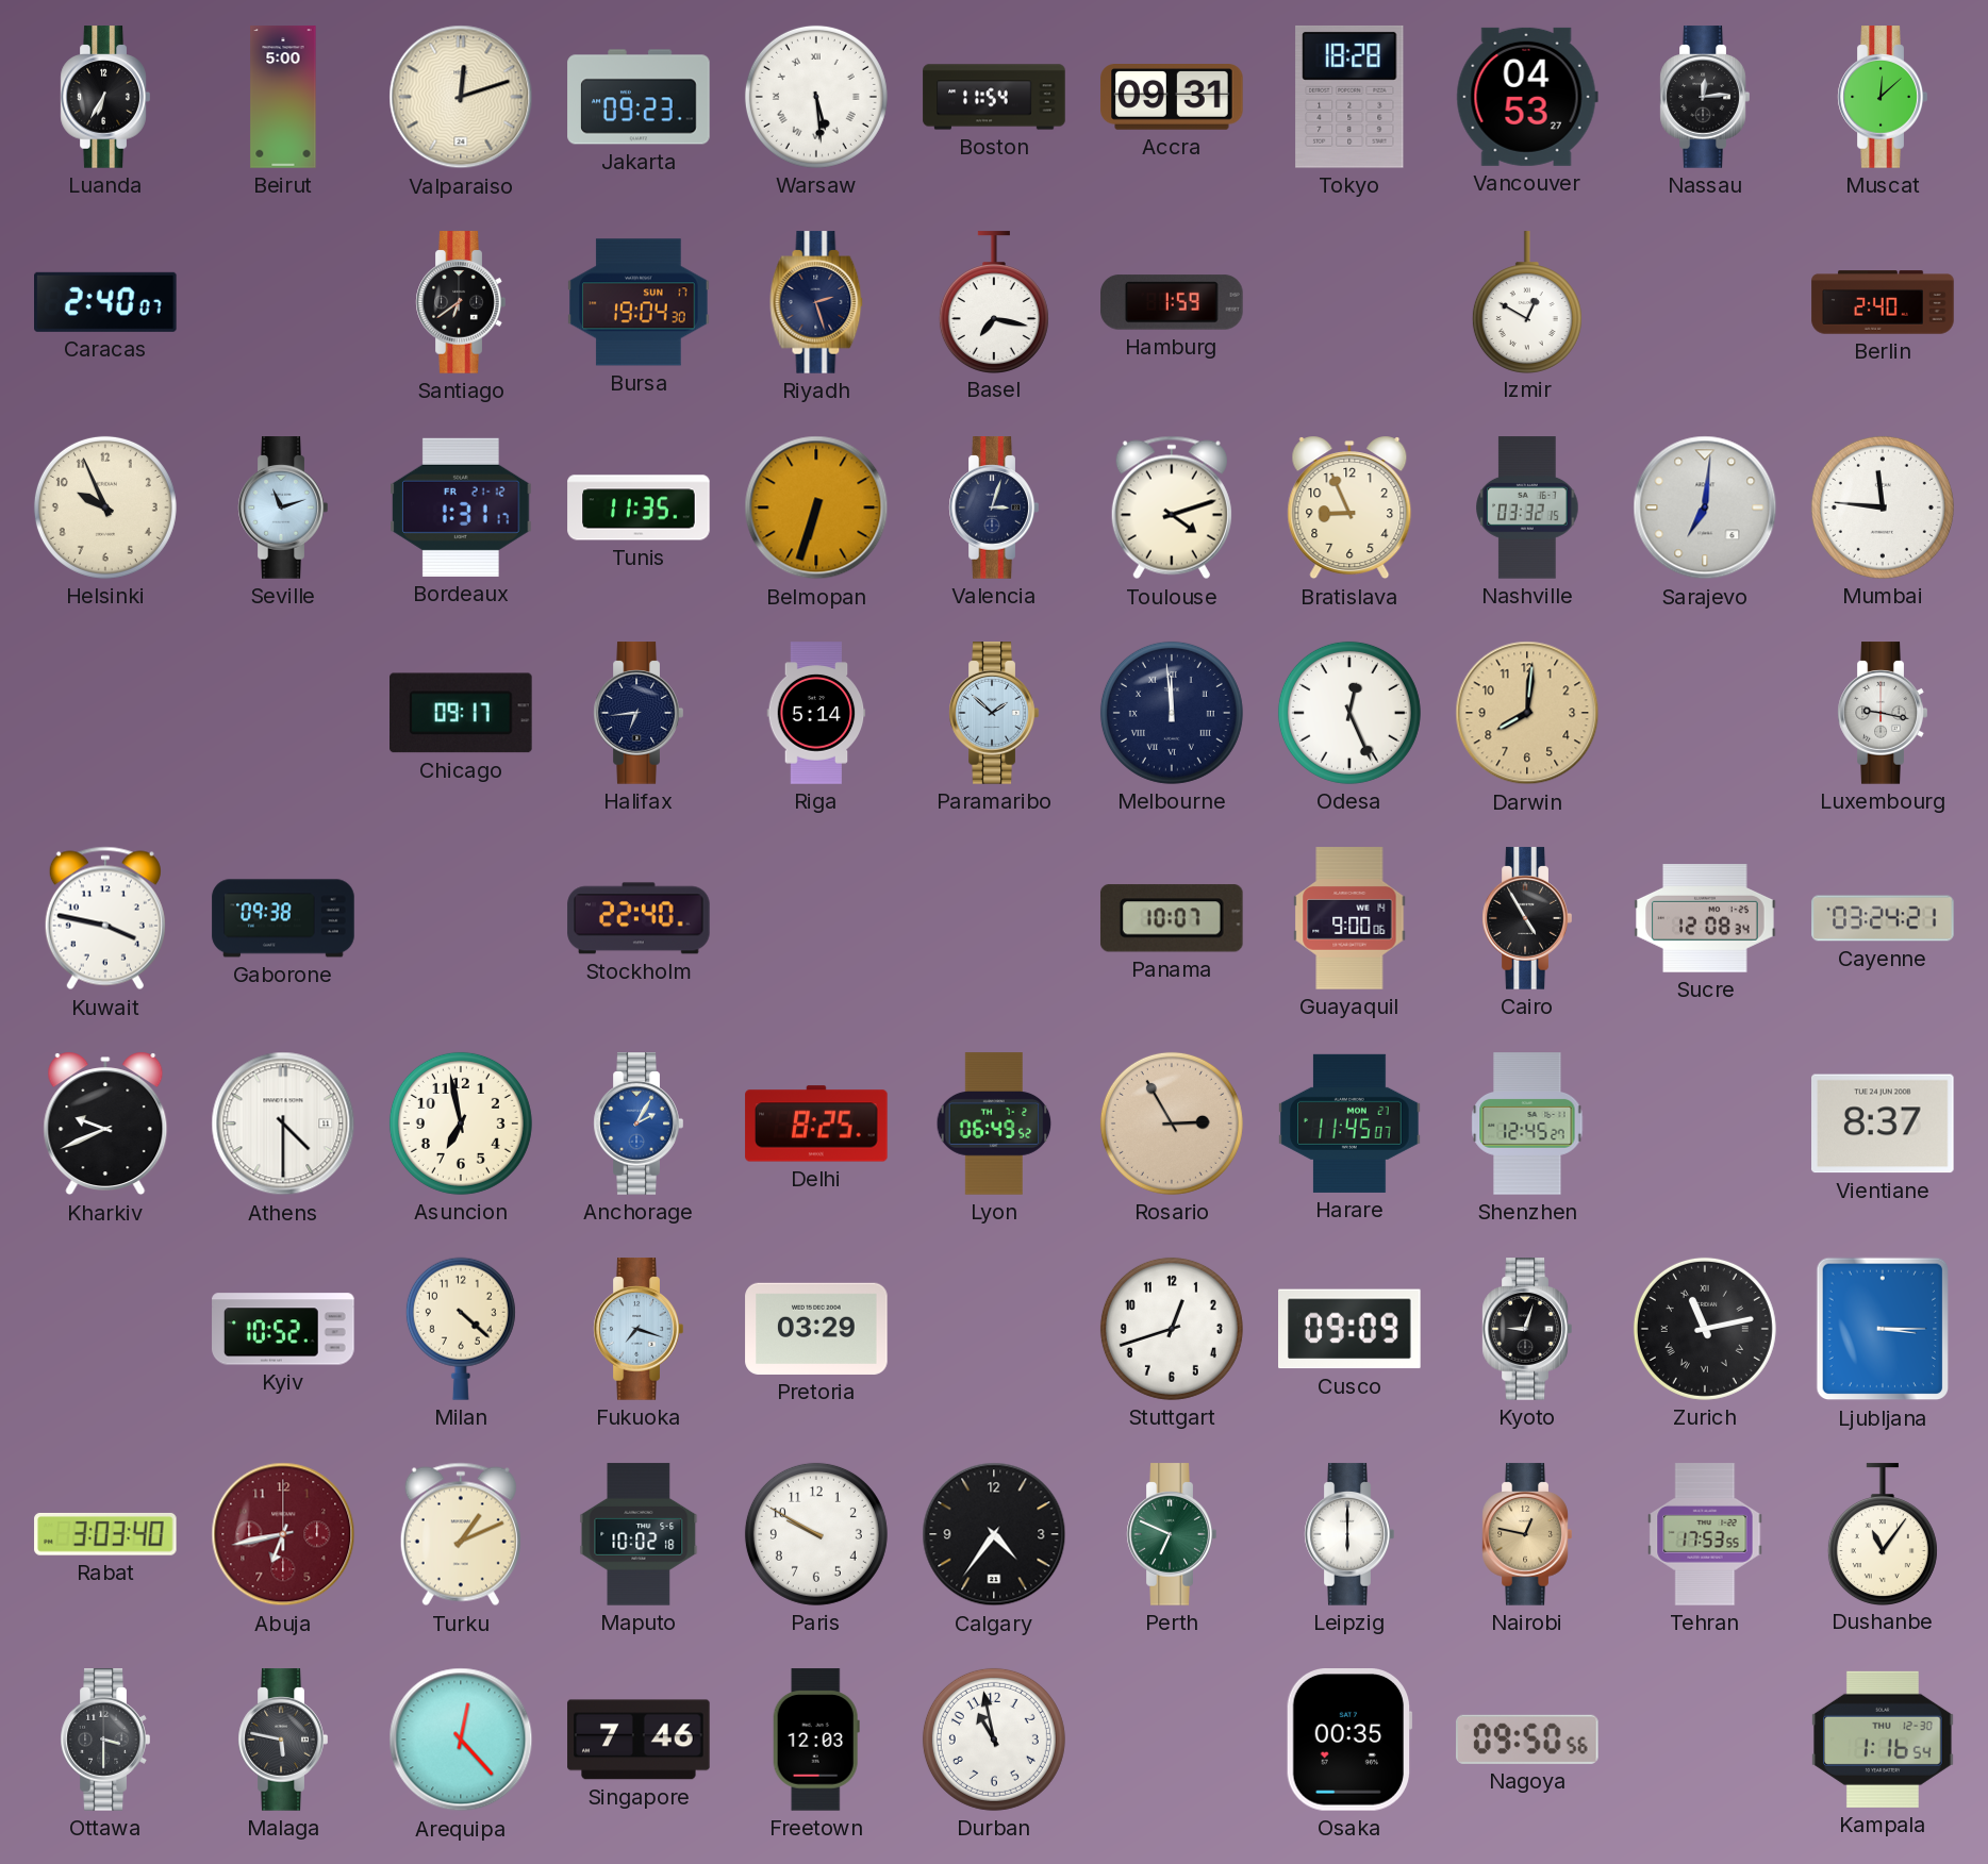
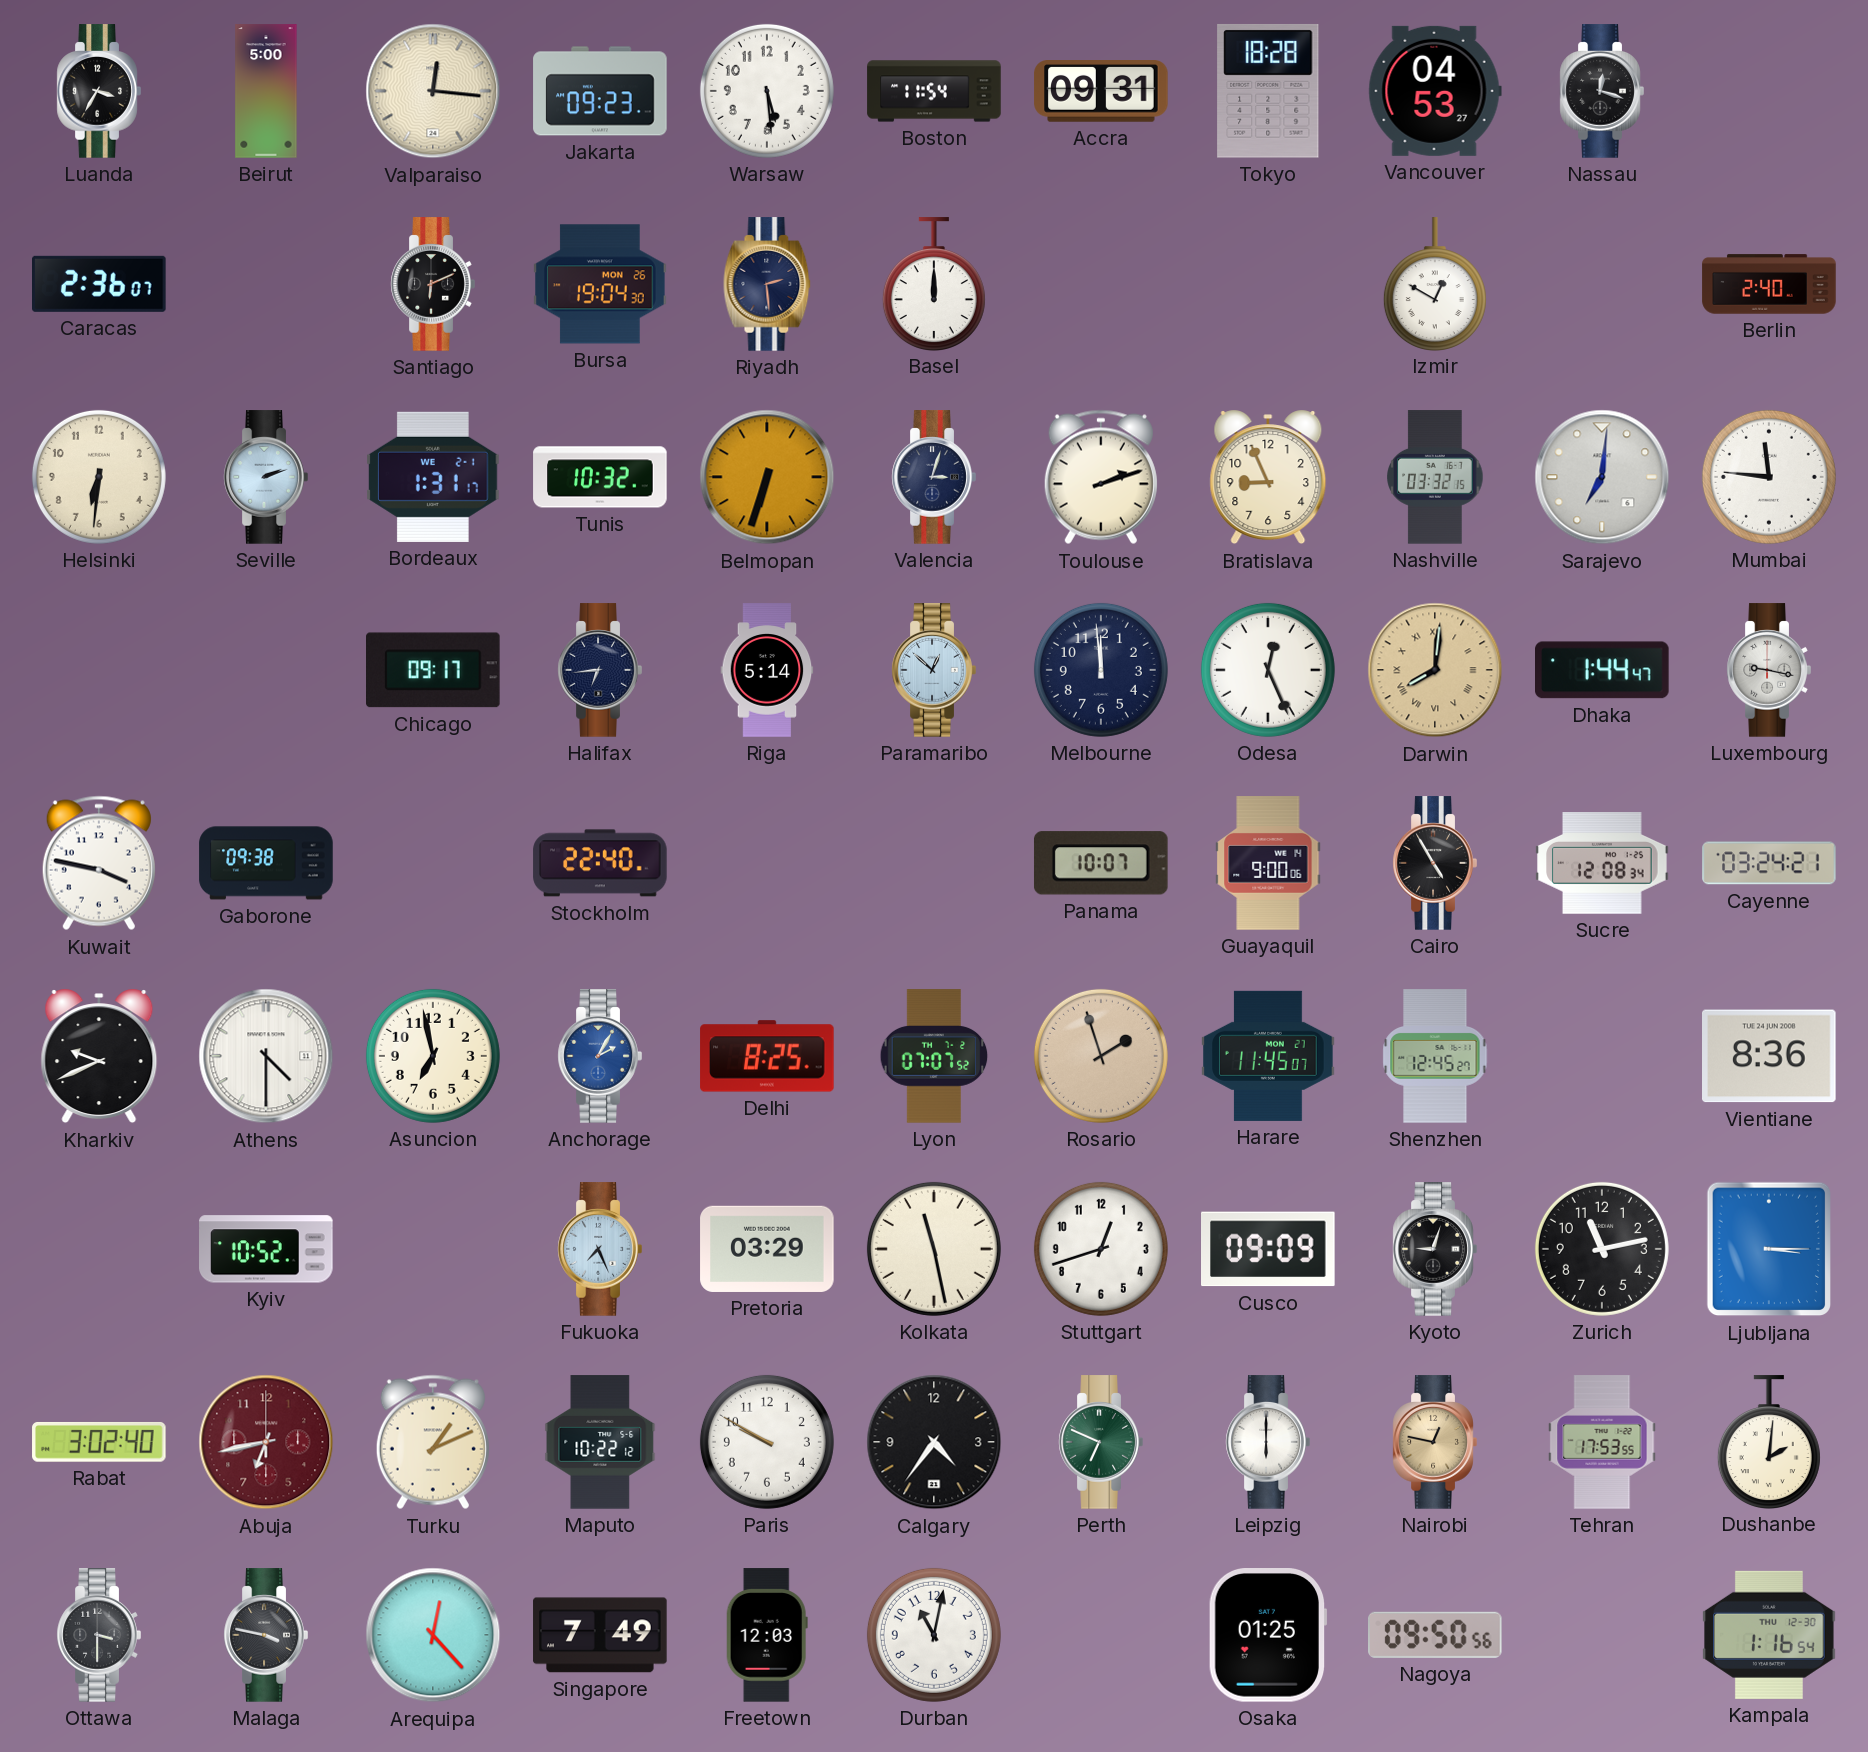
Luanda: 6:35 -> 3:35
Valparaiso: 12:12 -> 12:16
Warsaw numerals: Roman -> Arabic
Nassau: 12:14 -> 12:18
Muscat: 12:08 -> none
Caracas: 2:40 -> 2:36
Santiago: 6:39 -> 6:11
Bursa date: SUN 17 -> MON 26
Riyadh: 2:27 -> 2:29
Basel: 7:17 -> 12:00
Hamburg: 1:59 -> none
Helsinki: 9:56 -> 6:31
Seville: 11:12 -> 2:12
Bordeaux date: FR 21-12 -> WE 2-1
Tunis: 11:35 -> 10:32
Toulouse: 4:12 -> 2:12
Paramaribo: 1:52 -> 12:52
Melbourne numerals: Roman -> Arabic
Darwin numerals: Arabic -> Roman
Dhaka: none -> 1:44
Lyon: 06:49 -> 07:07
Rosario: 2:55 -> 1:57
Vientiane: 8:37 -> 8:36
Milan: 4:22 -> none
Fukuoka: 7:18 -> 7:26
Kolkata: none -> 11:28
Zurich numerals: Roman -> Arabic
Rabat: 3:03 -> 3:02
Maputo: 10:02 -> 10:22
Dushanbe: 11:06 -> 2:01
Malaga: 5:47 -> 3:47
Singapore: 7:46 -> 7:49
Durban: 10:58 -> 11:02
Osaka: 00:35 -> 01:25
